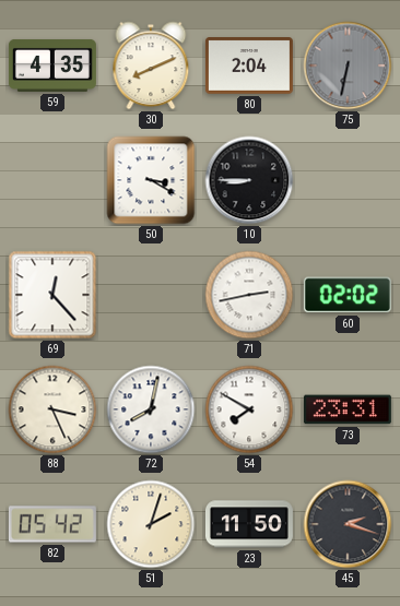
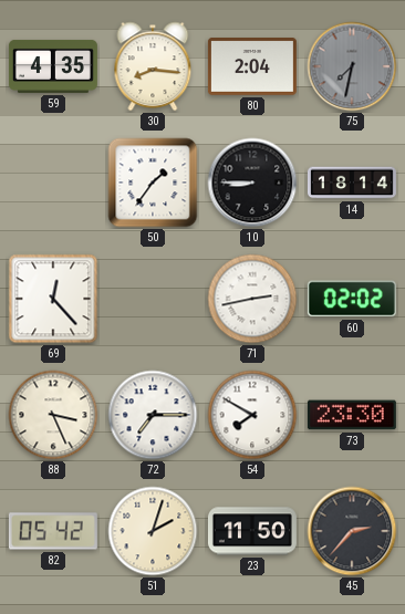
30: 8:11 -> 8:16
75: 6:32 -> 7:32
50: 3:20 -> 1:36
14: none -> 18:14
72: 8:02 -> 7:15
73: 23:31 -> 23:30
45: 2:18 -> 2:37
